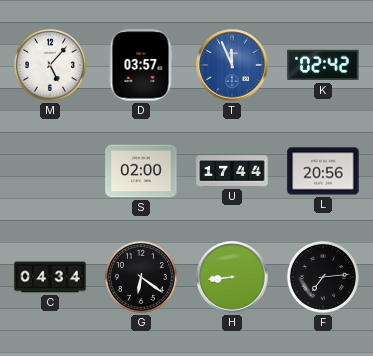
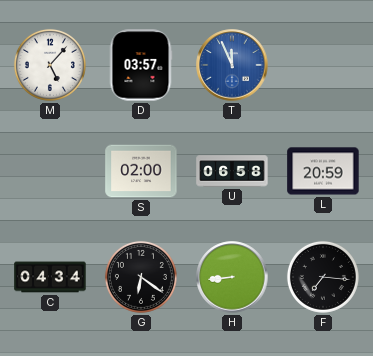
K: 02:42 -> none
U: 17:44 -> 06:58
L: 20:56 -> 20:59
F: 7:14 -> 7:16
